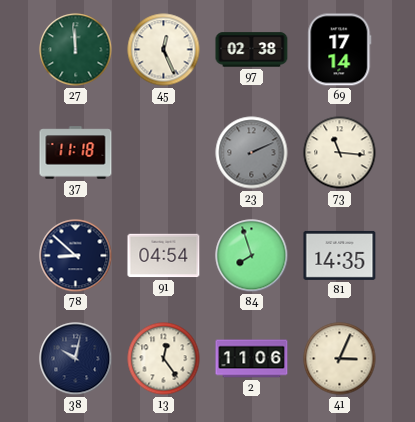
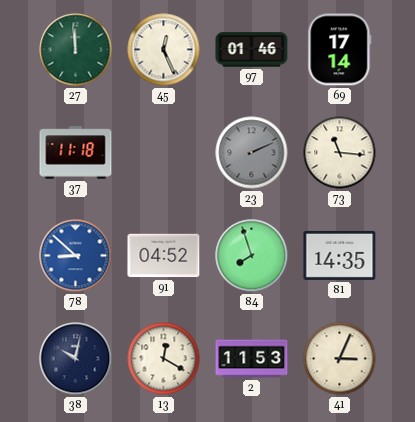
97: 02:38 -> 01:46
78 dial: navy -> blue
91: 04:54 -> 04:52
13: 12:24 -> 12:20
2: 11:06 -> 11:53
